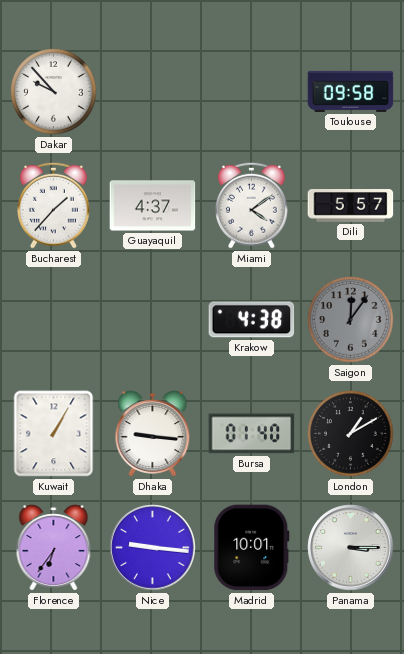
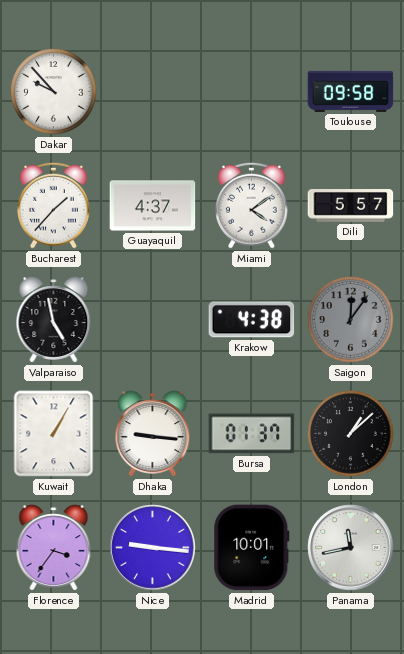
Valparaiso: none -> 4:58
Bursa: 01:40 -> 01:37
London: 1:10 -> 1:08
Florence: 6:36 -> 3:36
Panama: 3:15 -> 11:43
